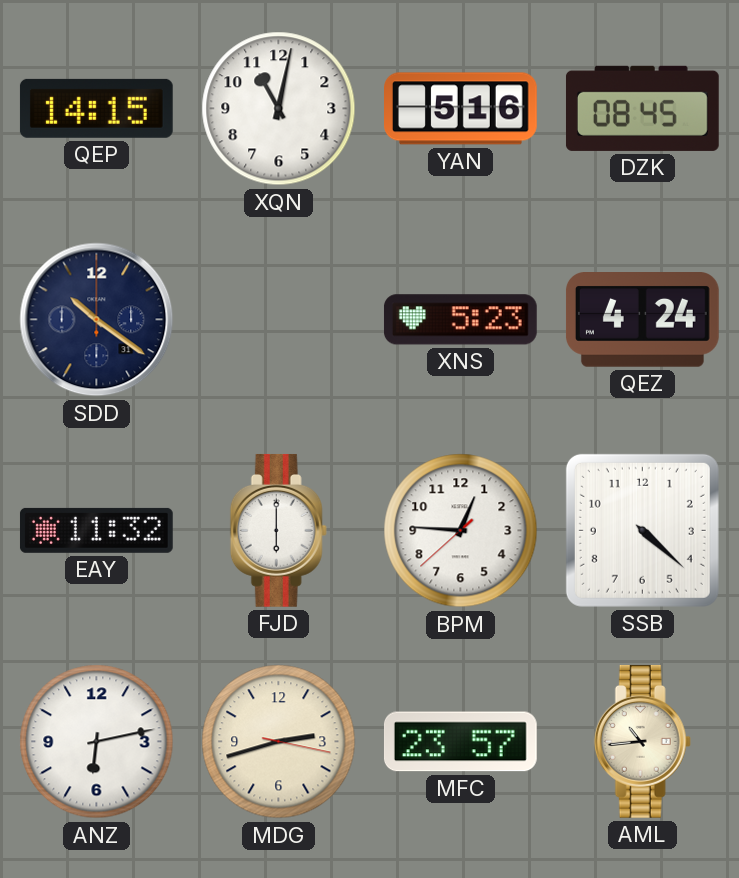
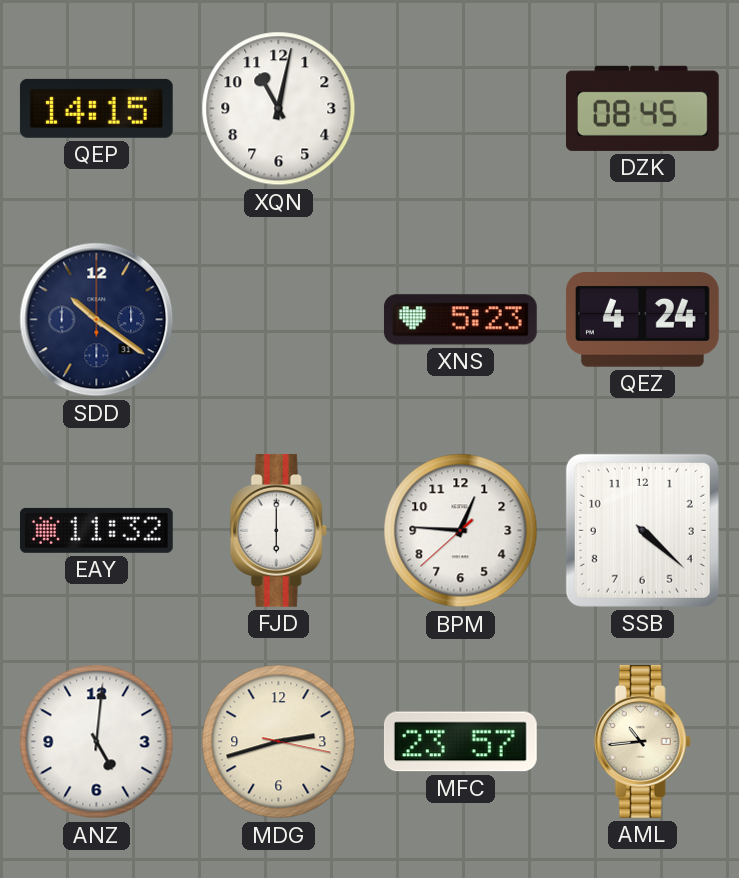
YAN: 5:16 -> none
ANZ: 6:13 -> 5:01
